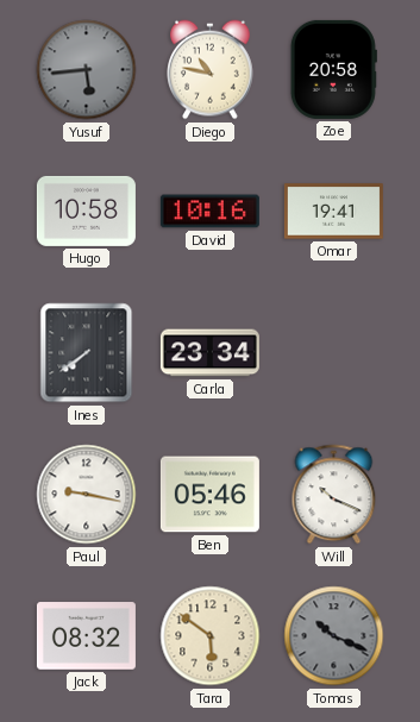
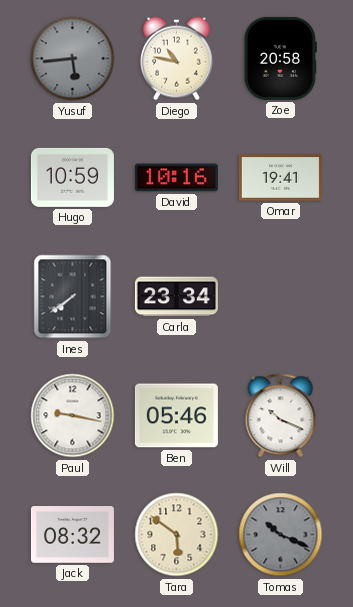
Hugo: 10:58 -> 10:59
